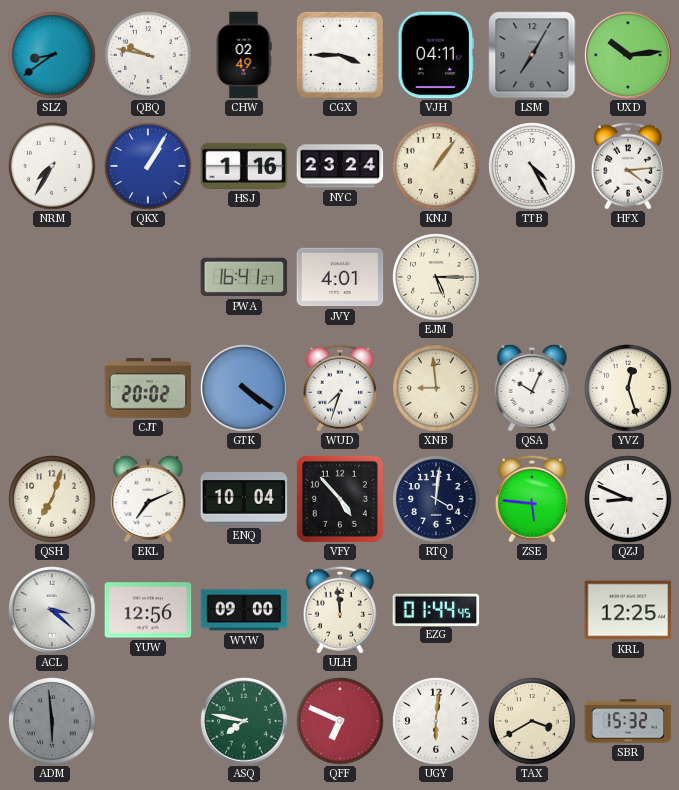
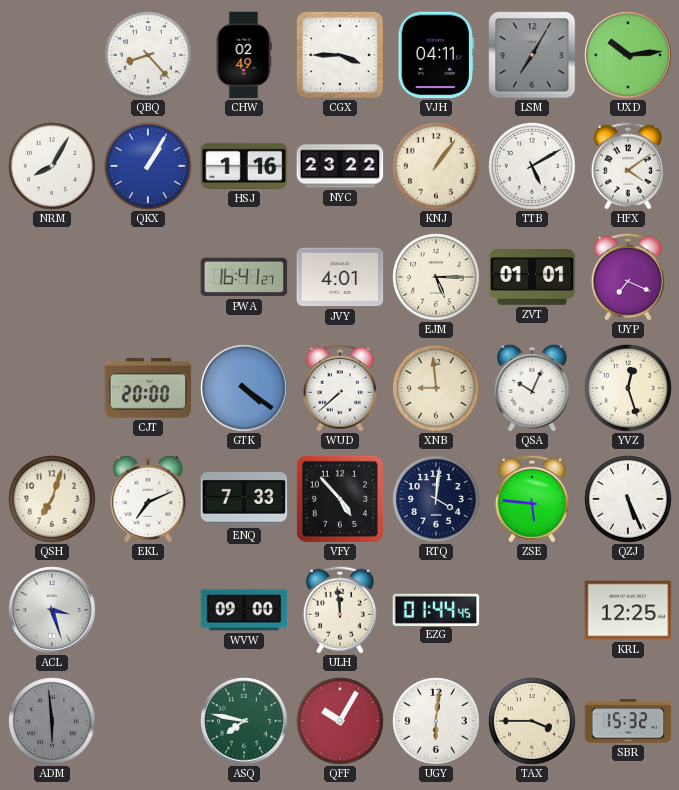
SLZ: 8:39 -> none
QBQ: 9:47 -> 8:23
NRM: 7:35 -> 8:05
NYC: 23:24 -> 23:22
TTB: 4:25 -> 5:10
HFX: 4:14 -> 4:09
ZVT: none -> 01:01
UYP: none -> 7:19
CJT: 20:02 -> 20:00
WUD: 7:33 -> 7:38
ENQ: 10:04 -> 7:33
QZJ: 8:49 -> 5:26
ACL: 3:22 -> 3:27
YUW: 12:56 -> none
QFF: 6:49 -> 10:05
TAX: 3:40 -> 3:45
